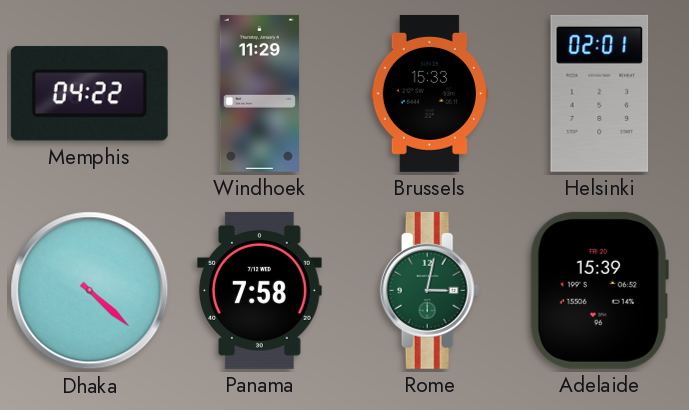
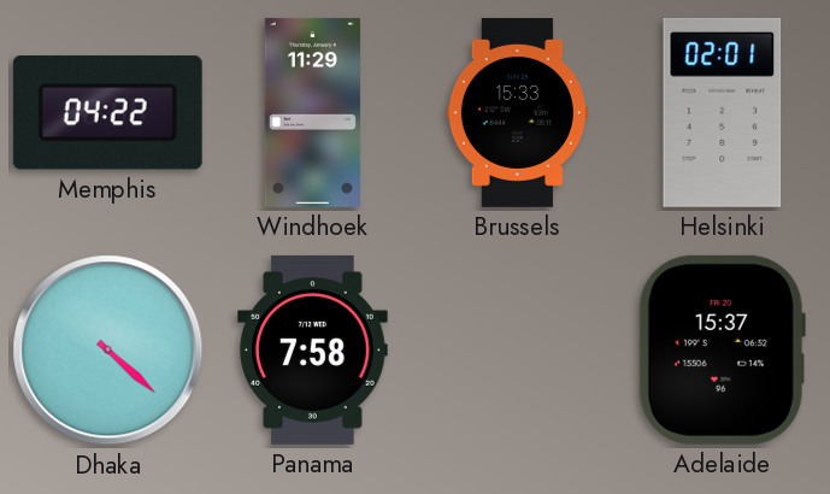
Rome: 3:02 -> none
Adelaide: 15:39 -> 15:37
